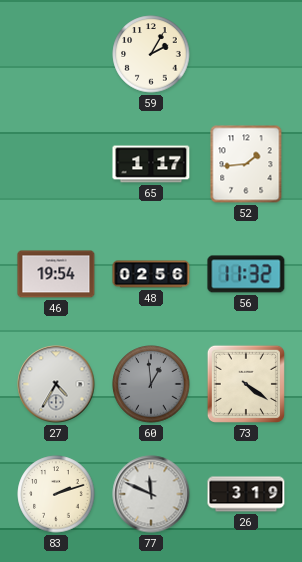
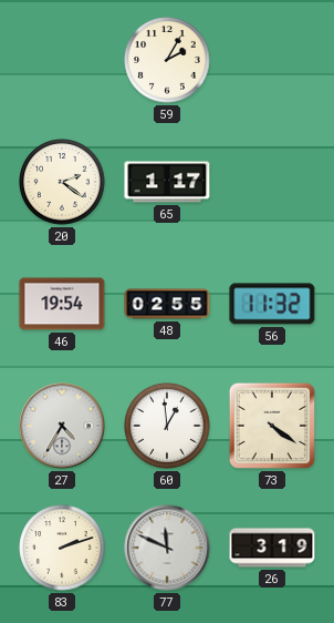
20: none -> 2:21
52: 1:44 -> none
48: 02:56 -> 02:55
60 dial: grey -> white
